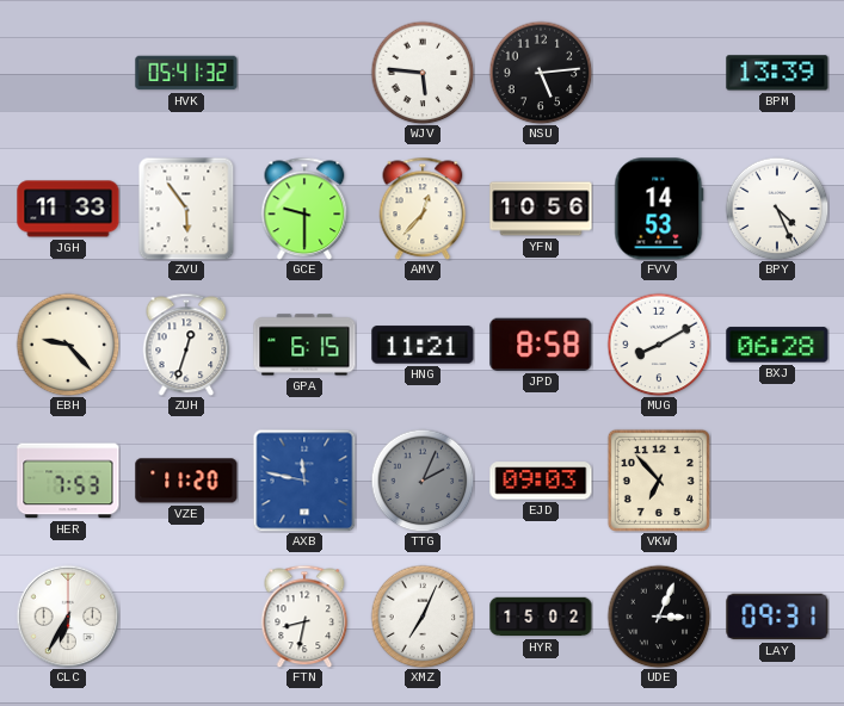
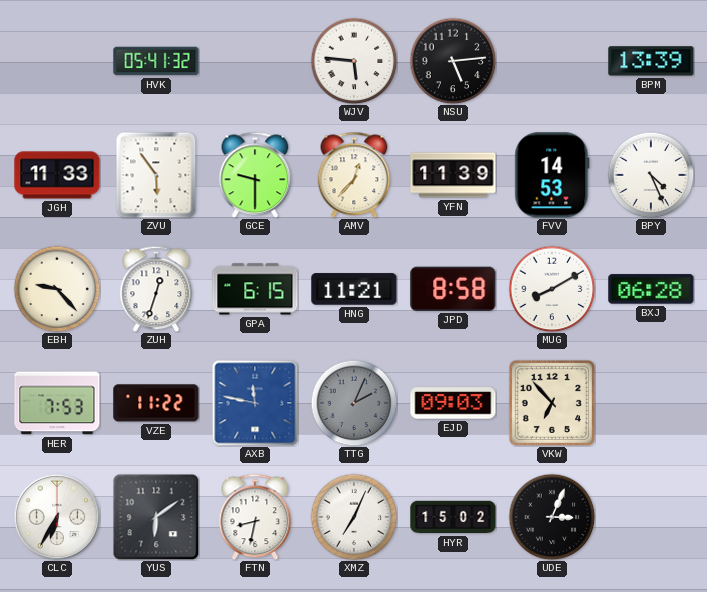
YFN: 10:56 -> 11:39
VZE: 11:20 -> 11:22
YUS: none -> 6:09
LAY: 09:31 -> none
